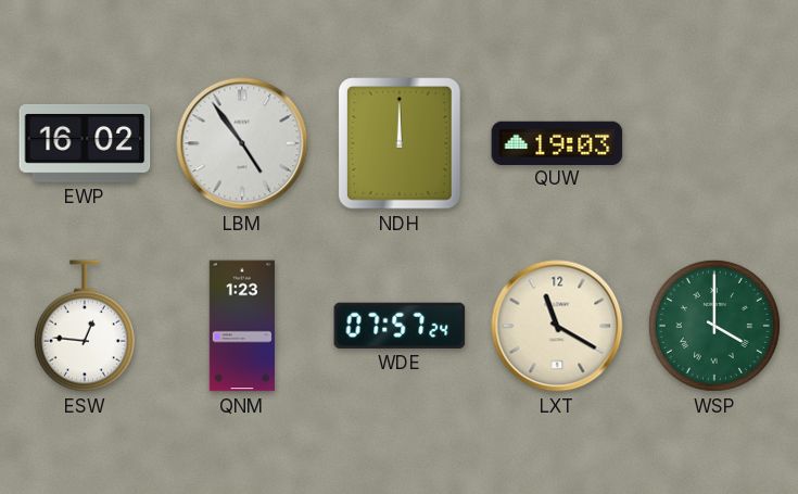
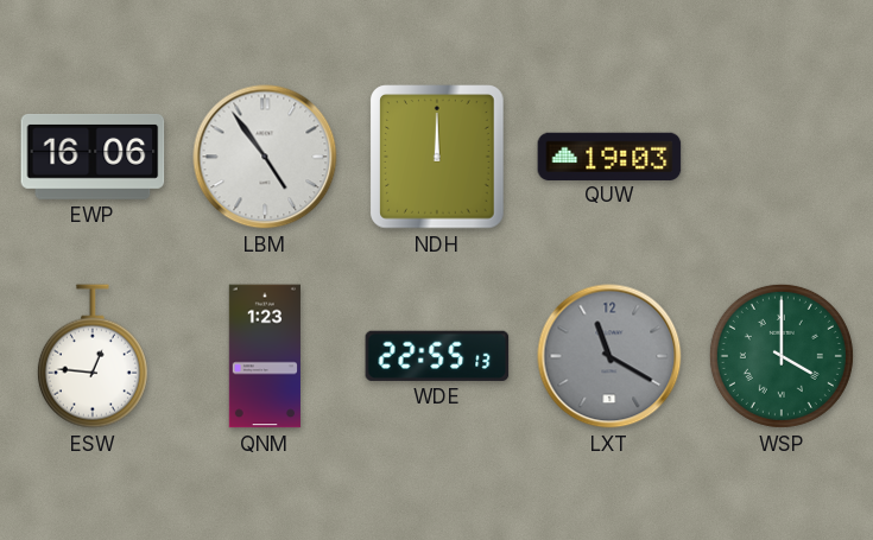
EWP: 16:02 -> 16:06
WDE: 07:57 -> 22:55
LXT dial: cream -> grey
